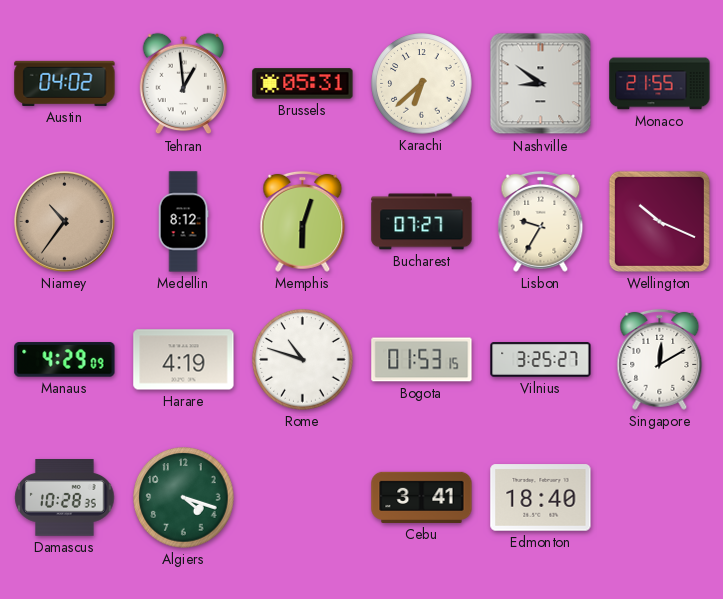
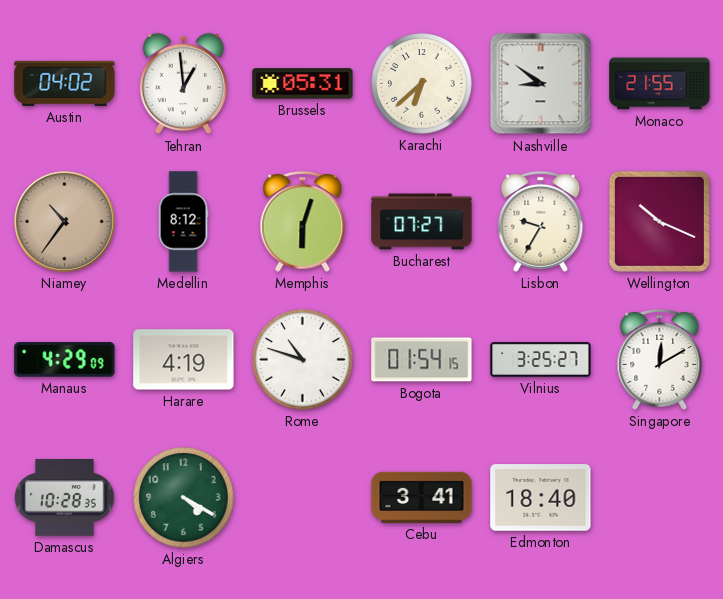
Bogota: 01:53 -> 01:54
Algiers: 4:18 -> 4:20
